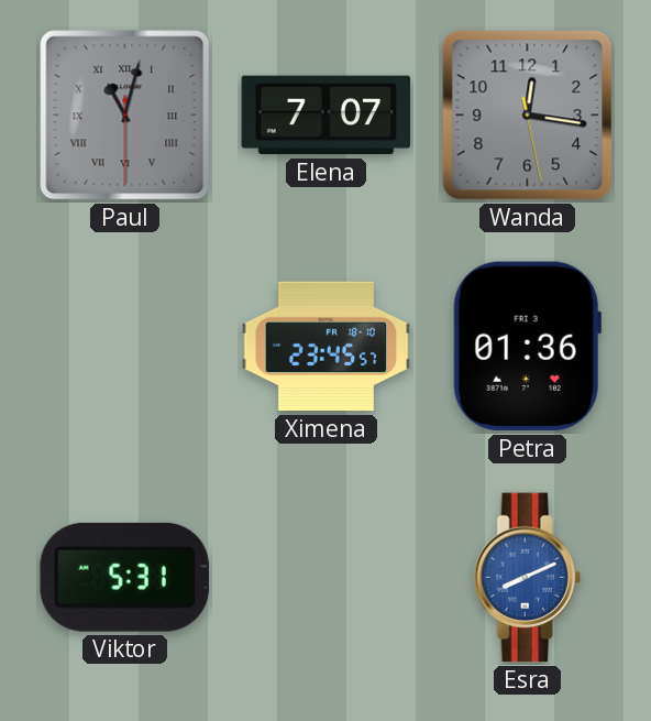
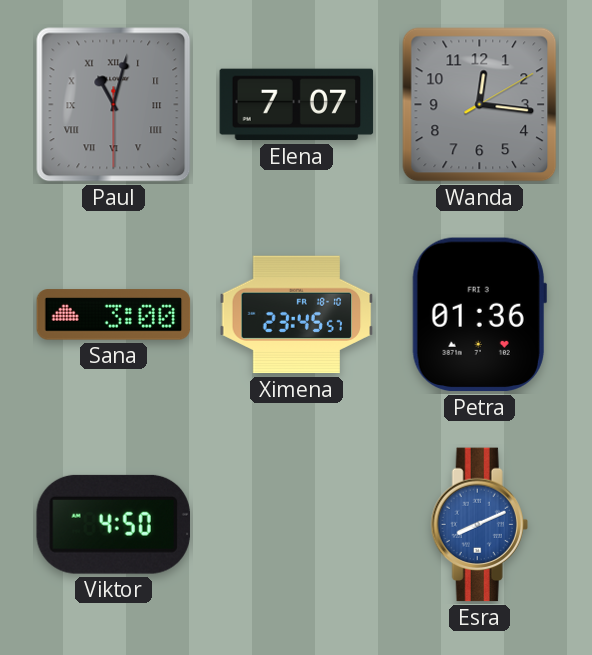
Wanda: 12:16:28 -> 12:16:10
Sana: none -> 3:00
Viktor: 5:31 -> 4:50
